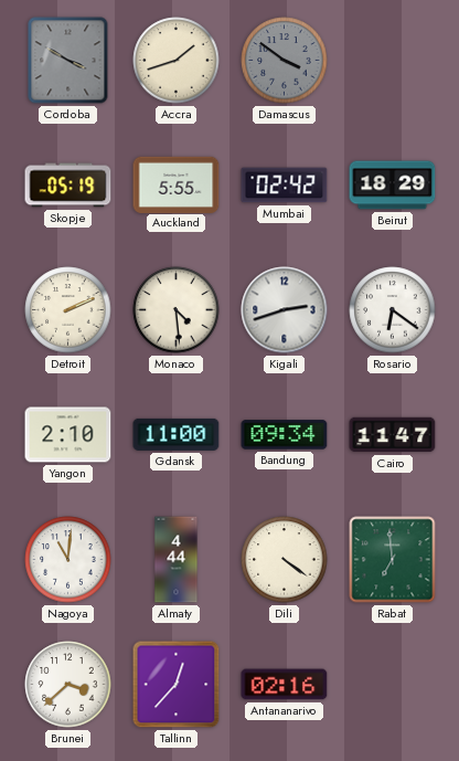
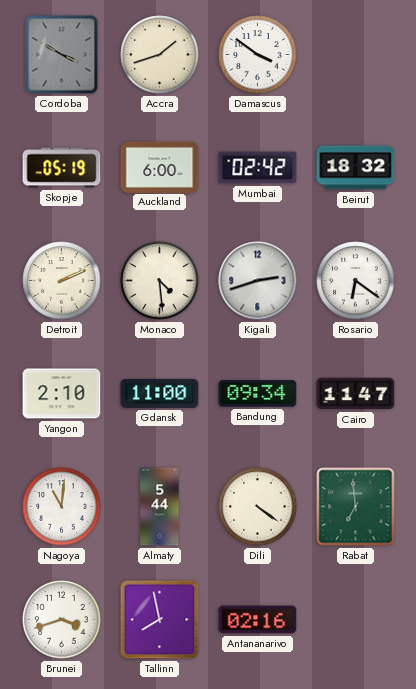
Damascus dial: grey -> white
Auckland: 5:55 -> 6:00
Beirut: 18:29 -> 18:32
Almaty: 4:44 -> 5:44
Brunei: 3:38 -> 3:42
Tallinn: 12:37 -> 7:58
